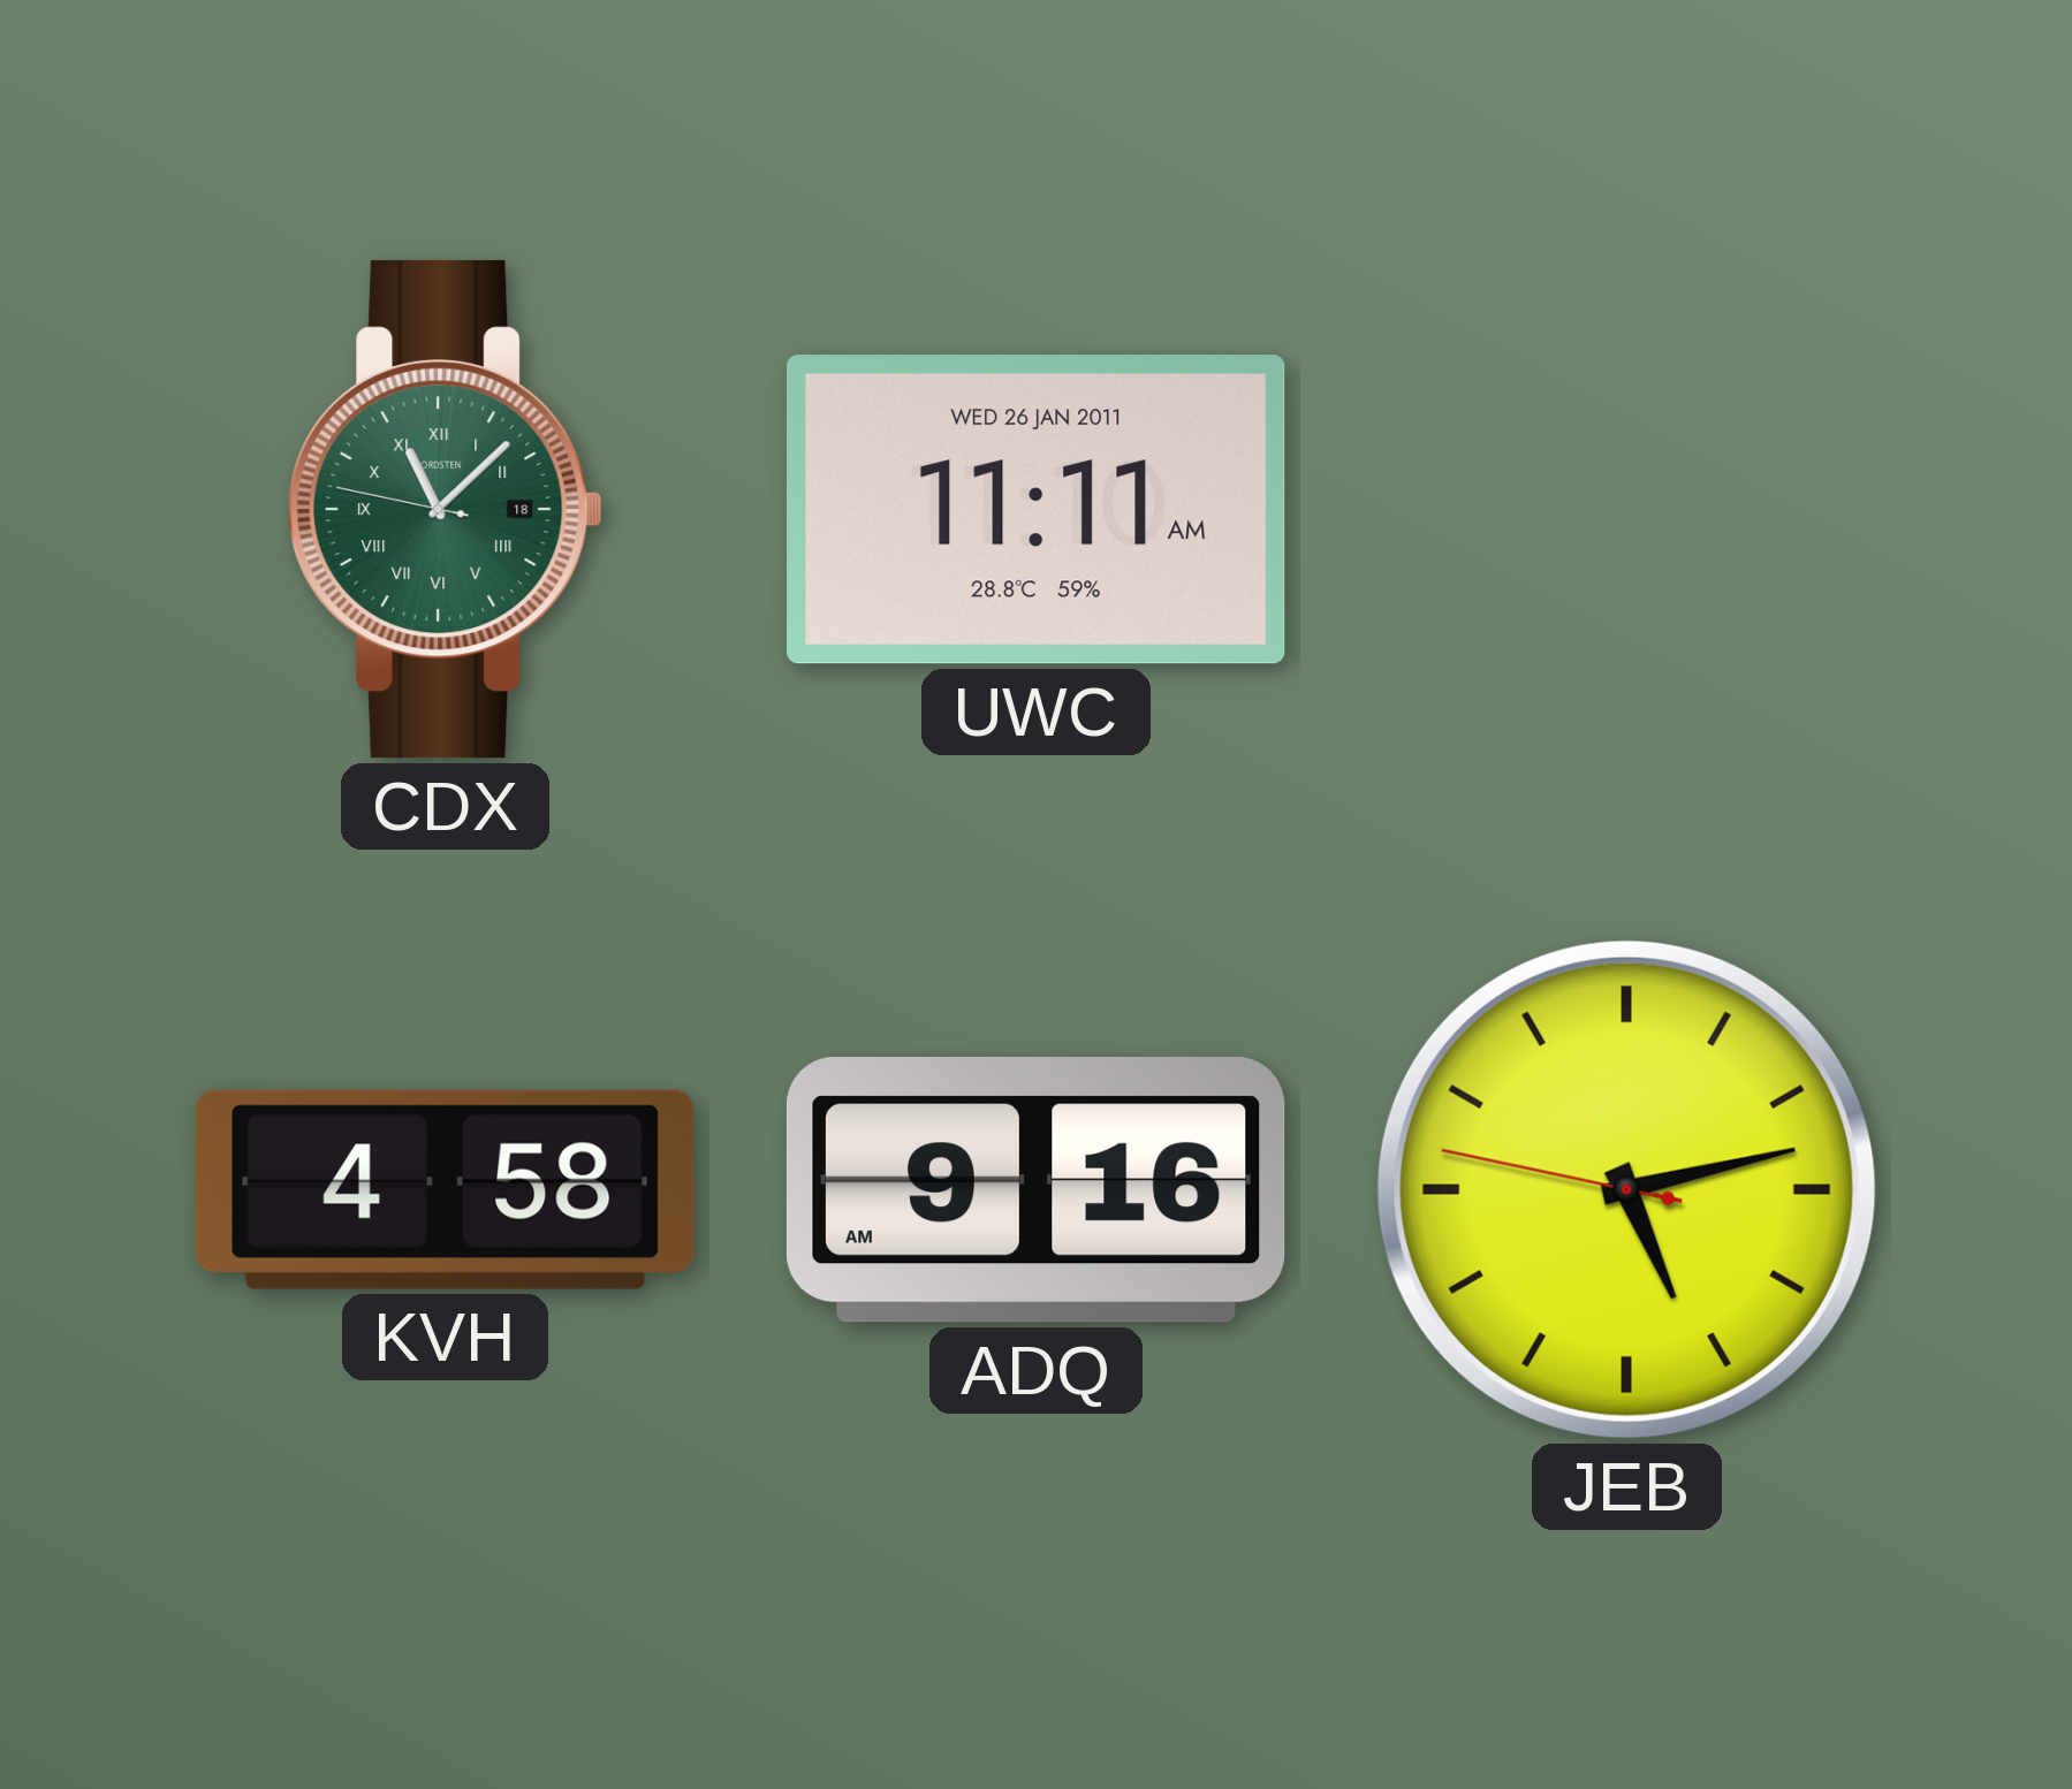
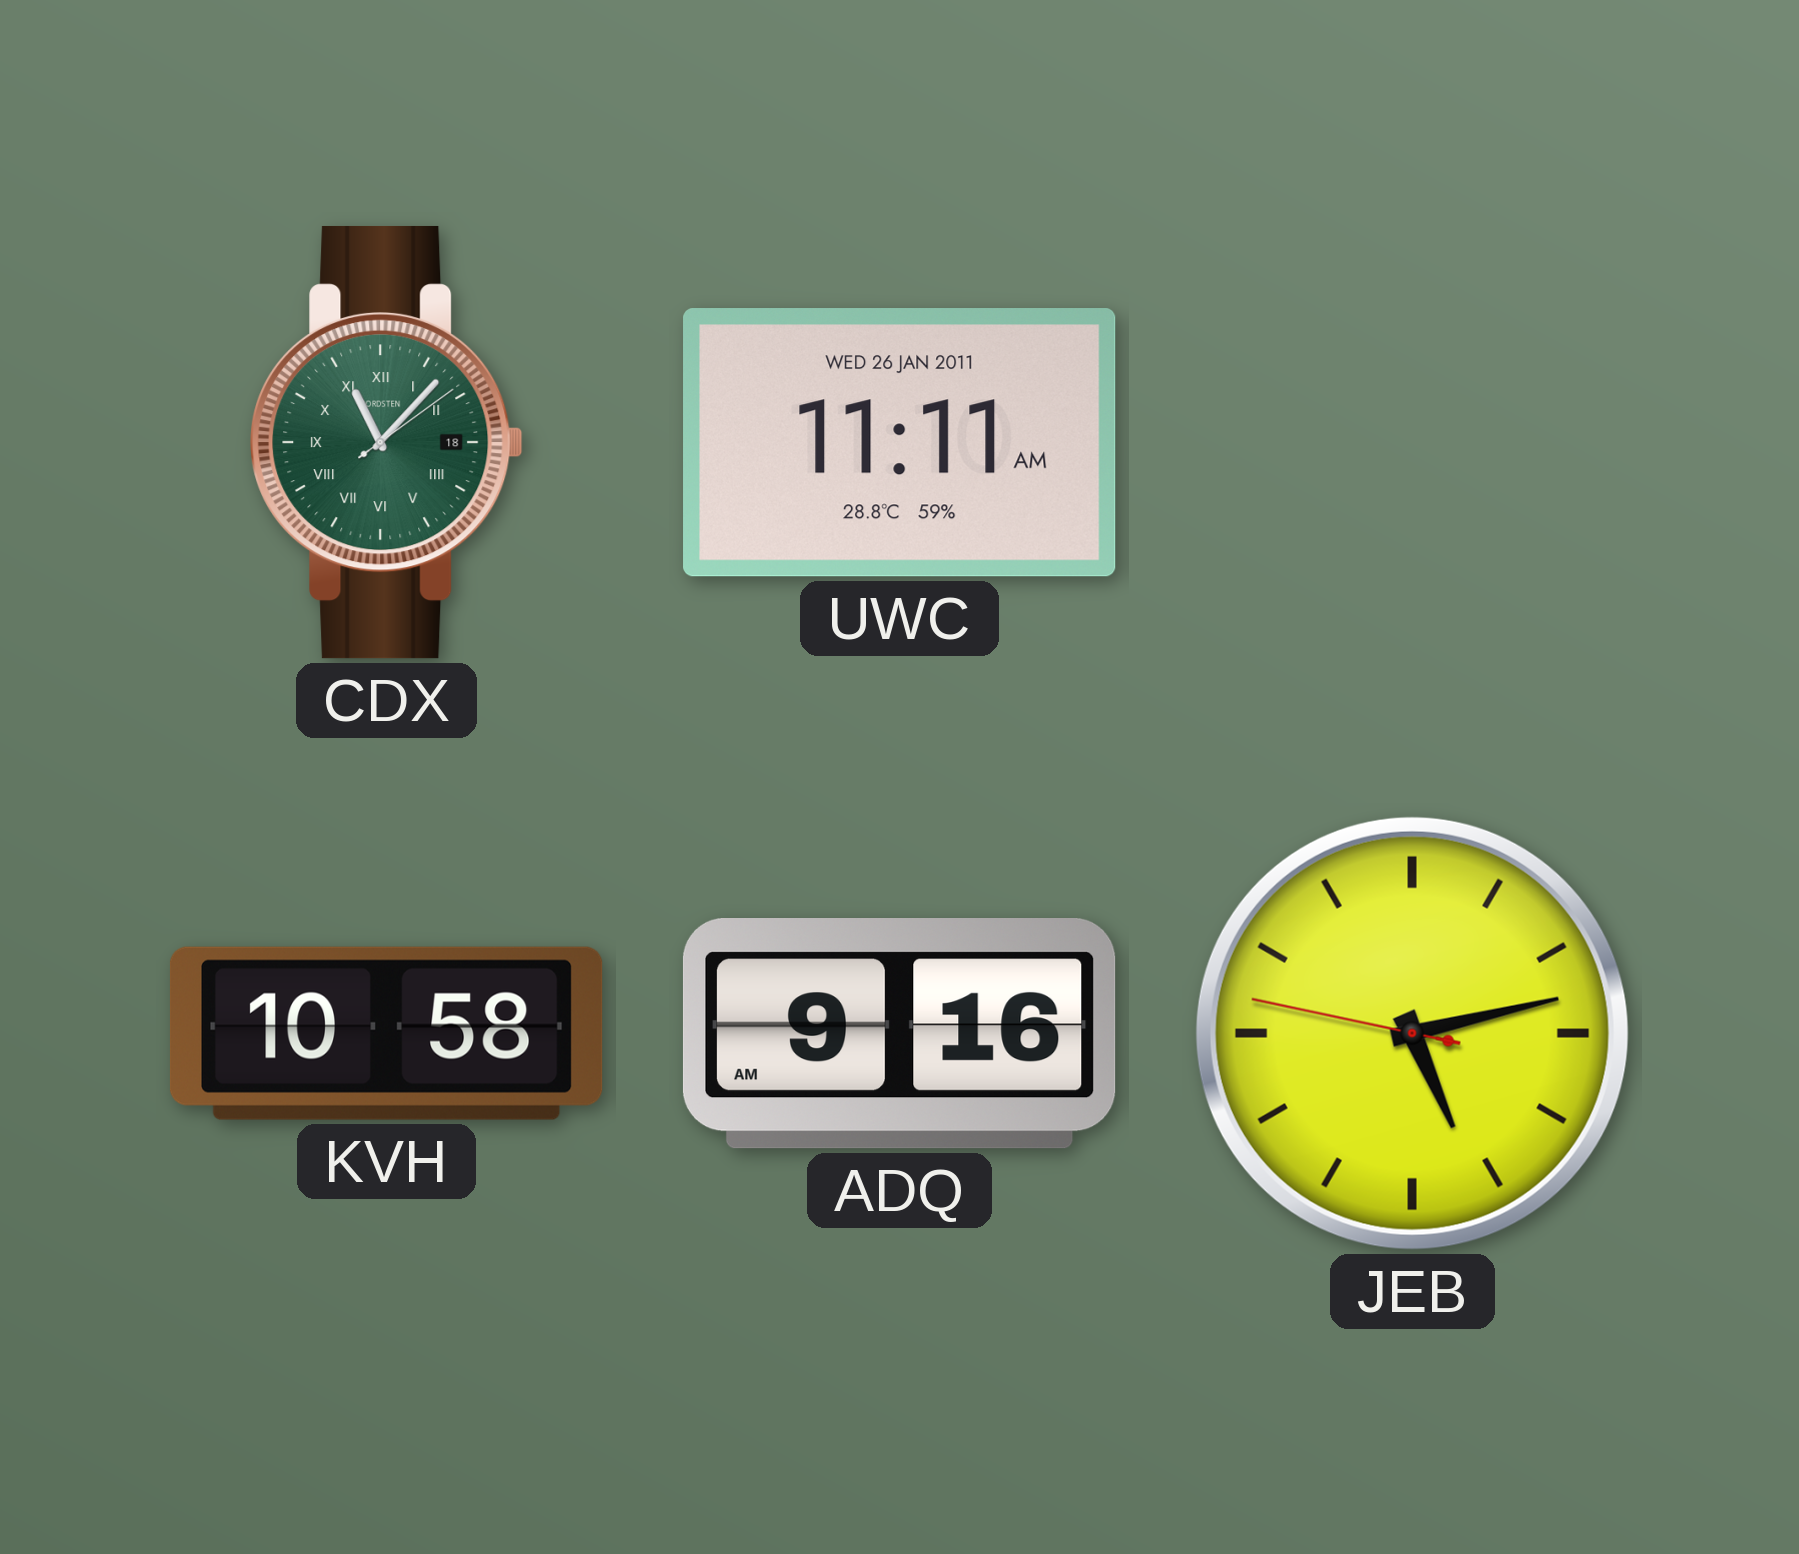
CDX: 11:07:47 -> 11:07:09
KVH: 4:58 -> 10:58
